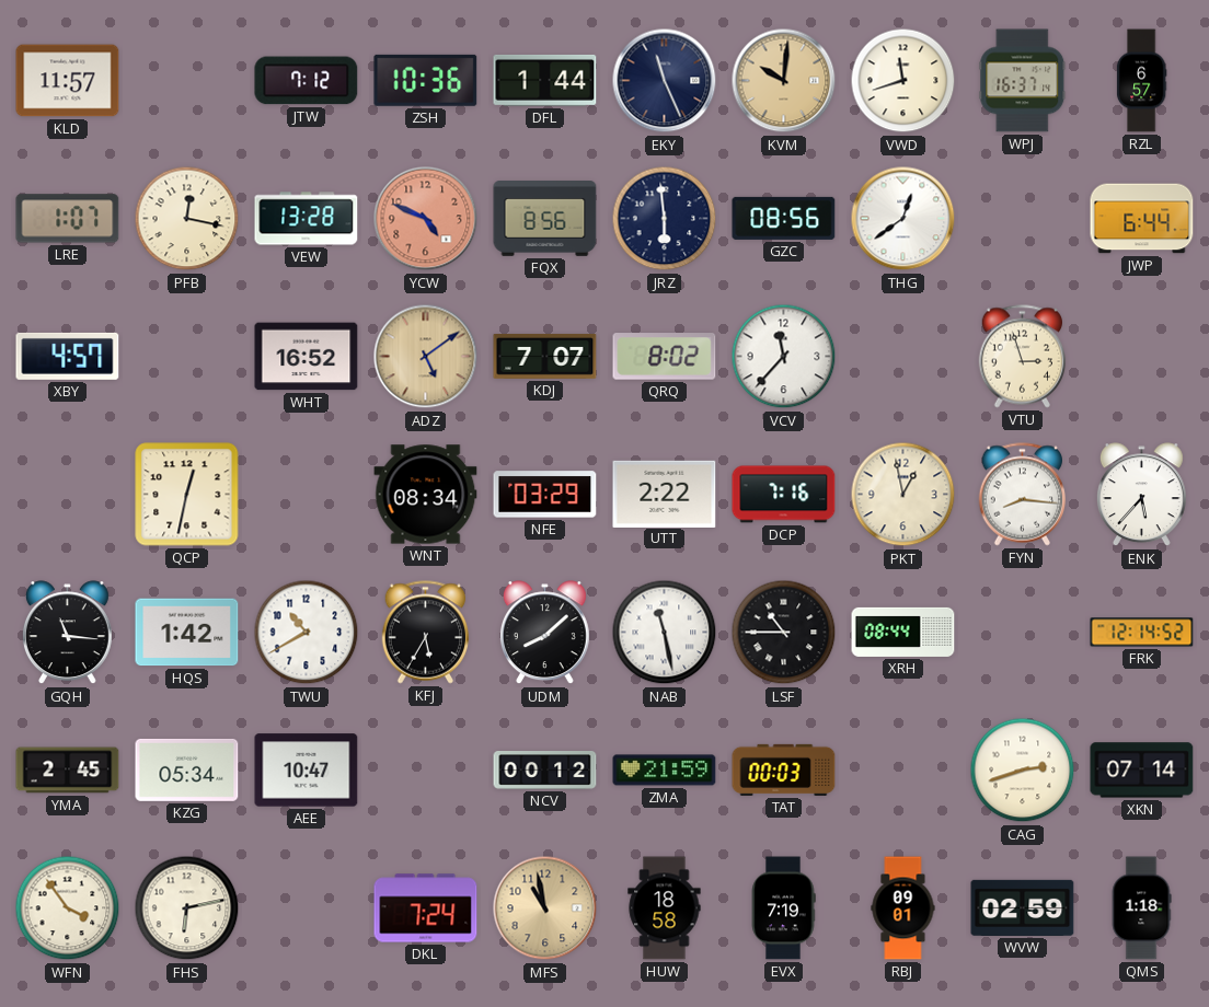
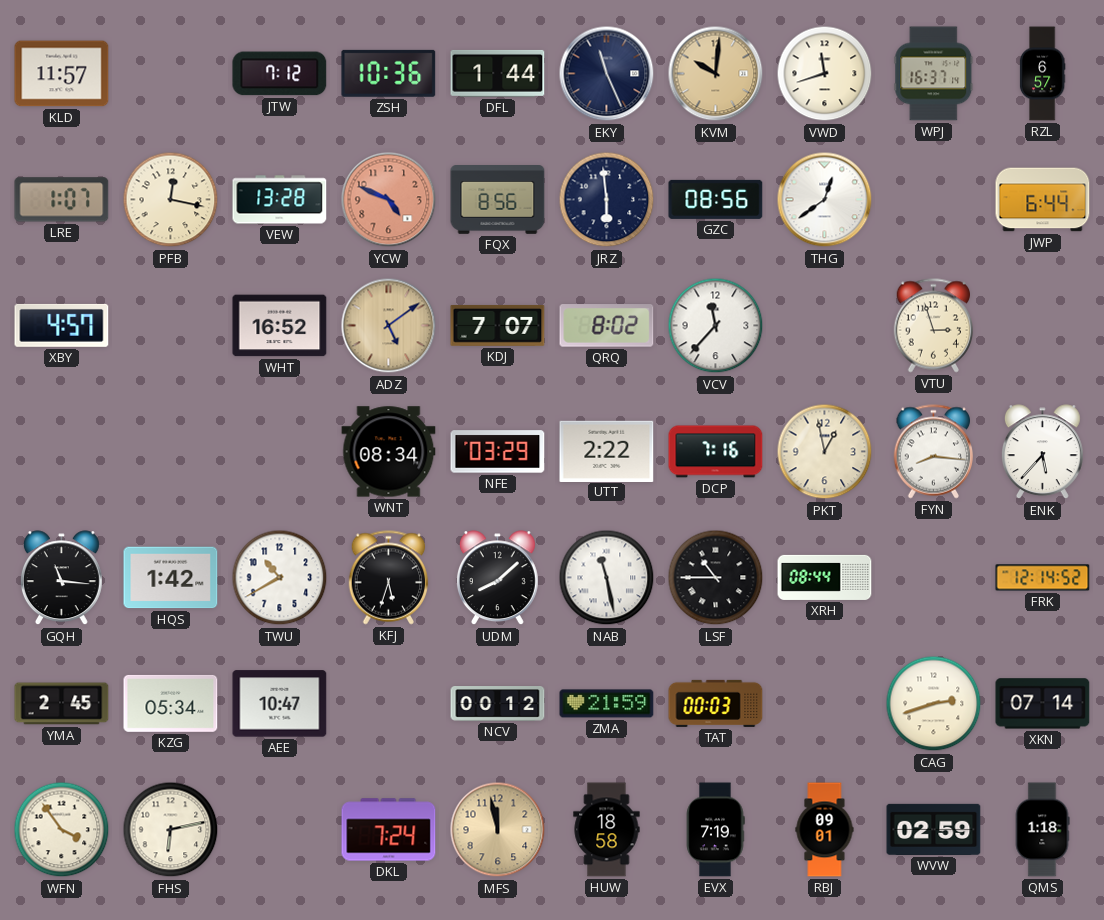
QCP: 12:32 -> none
KFJ: 5:35 -> 5:33
MFS: 10:58 -> 11:58
